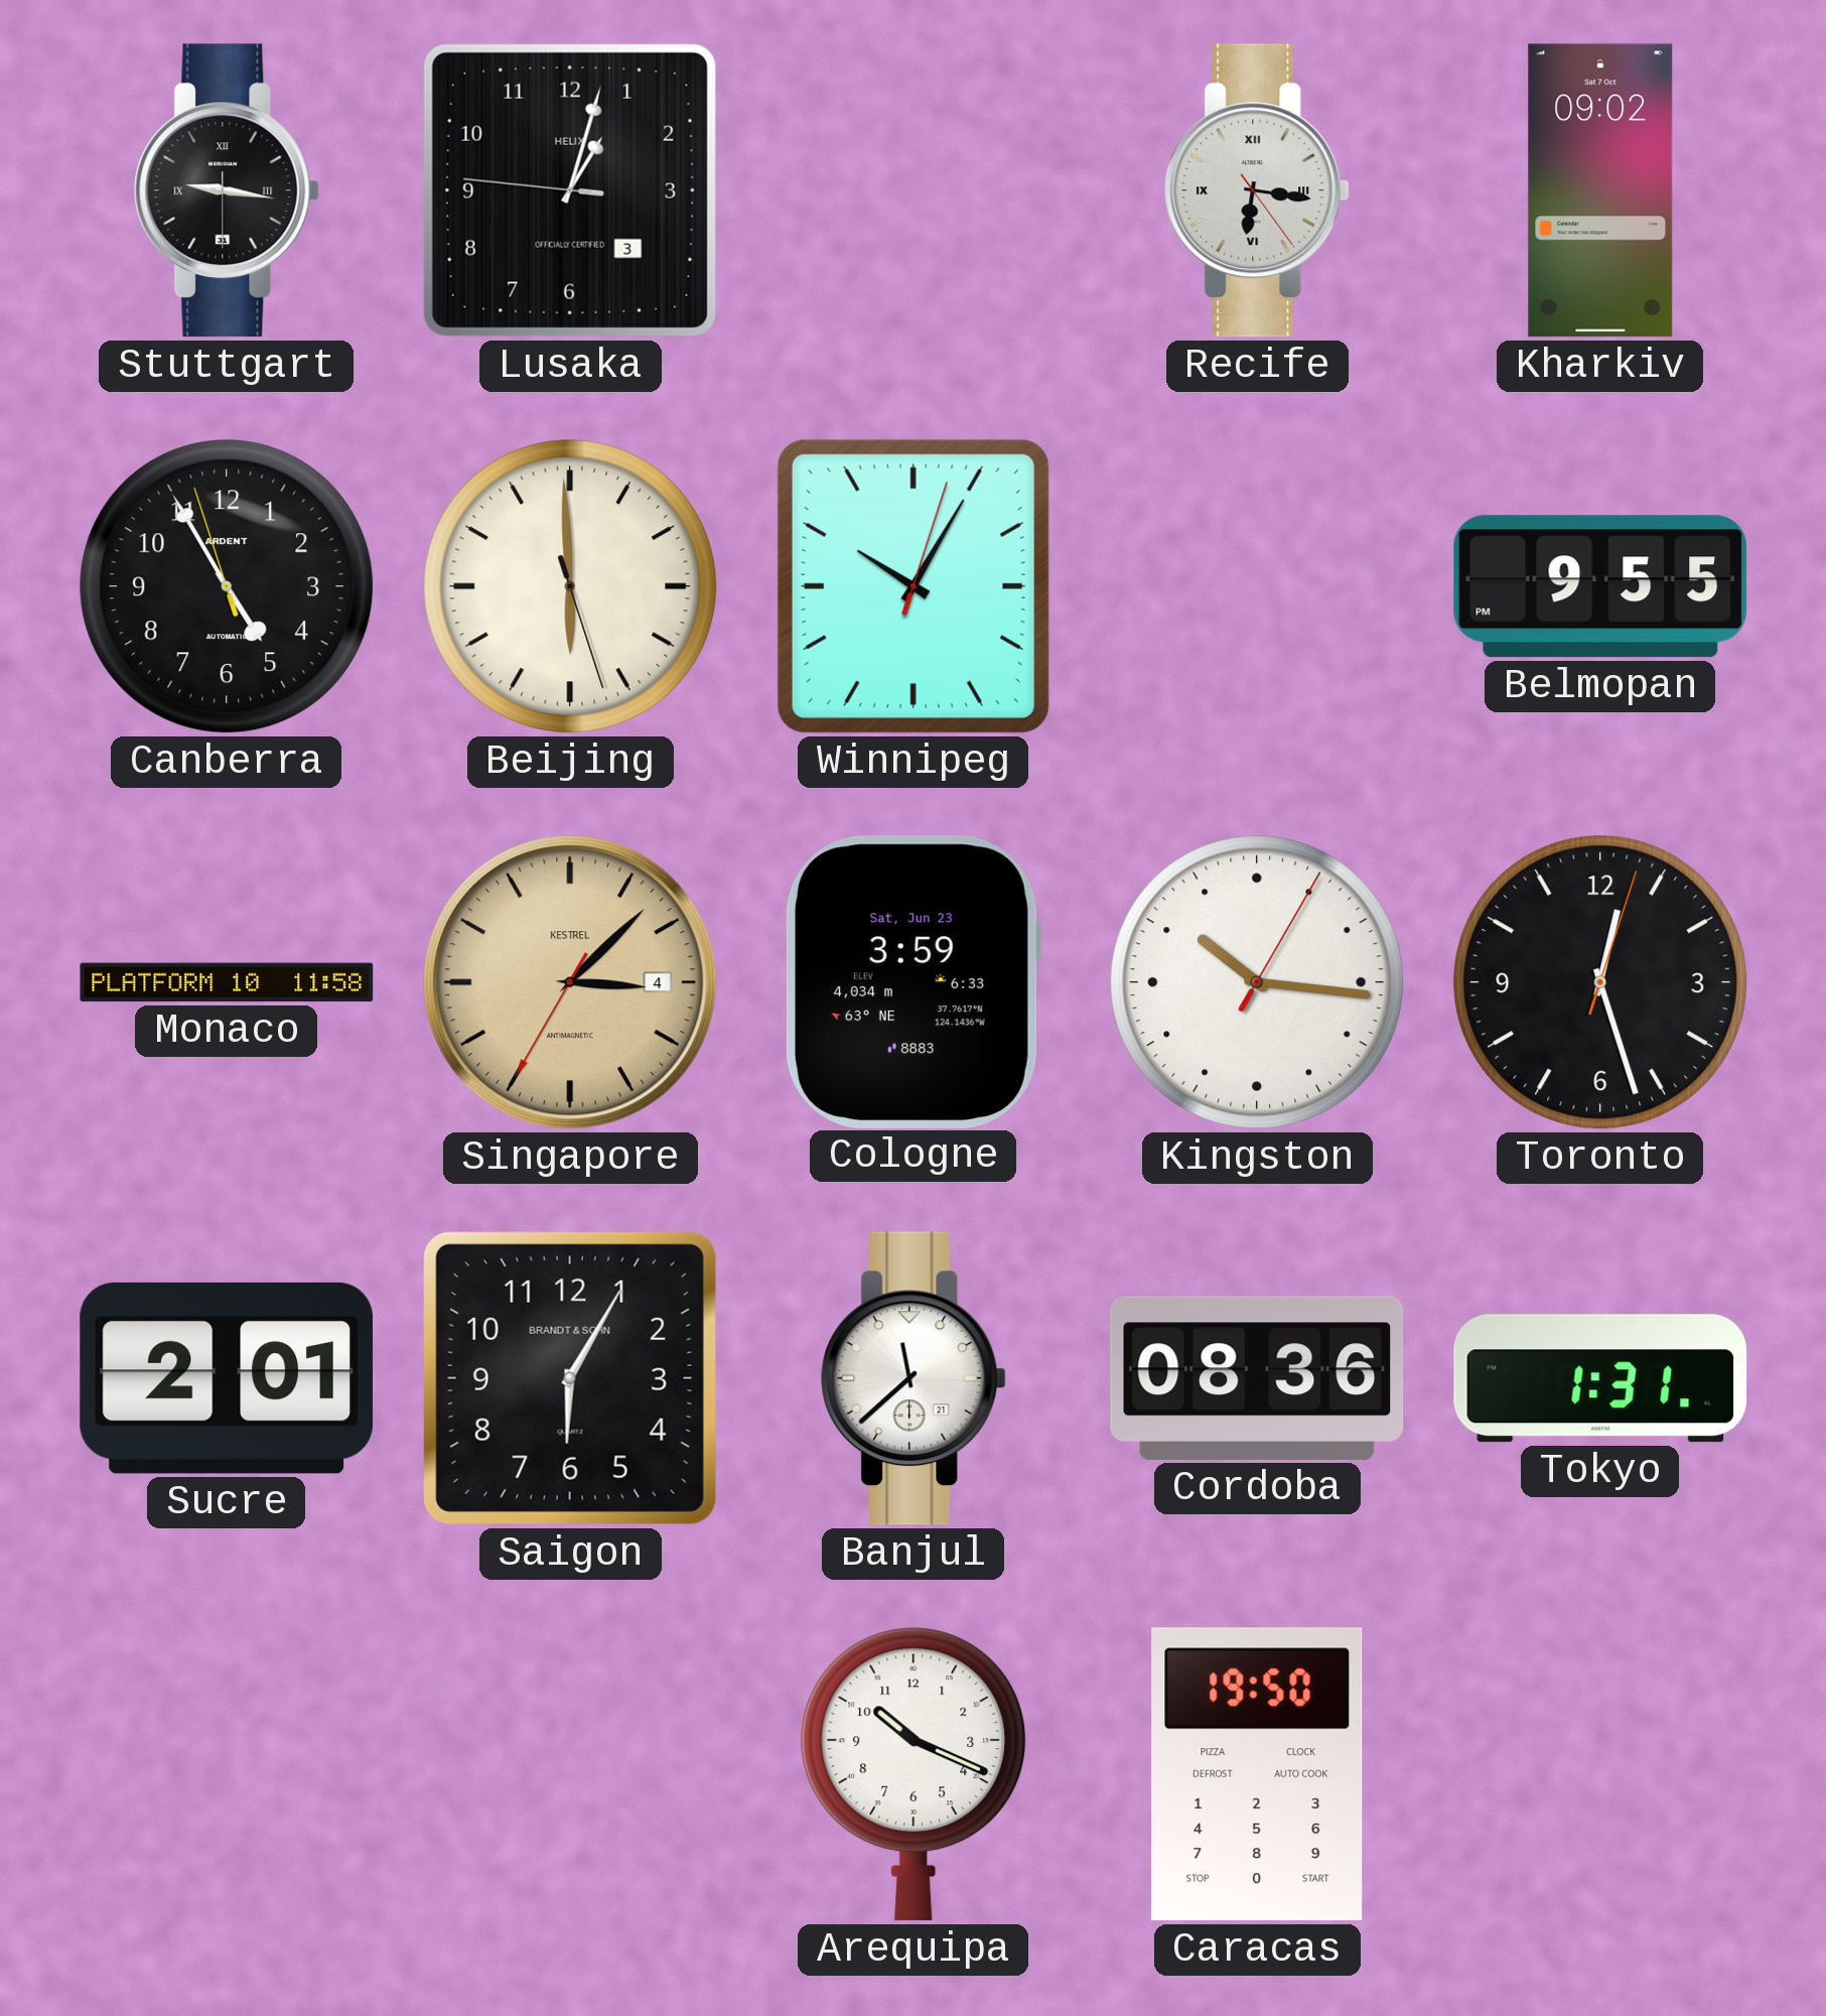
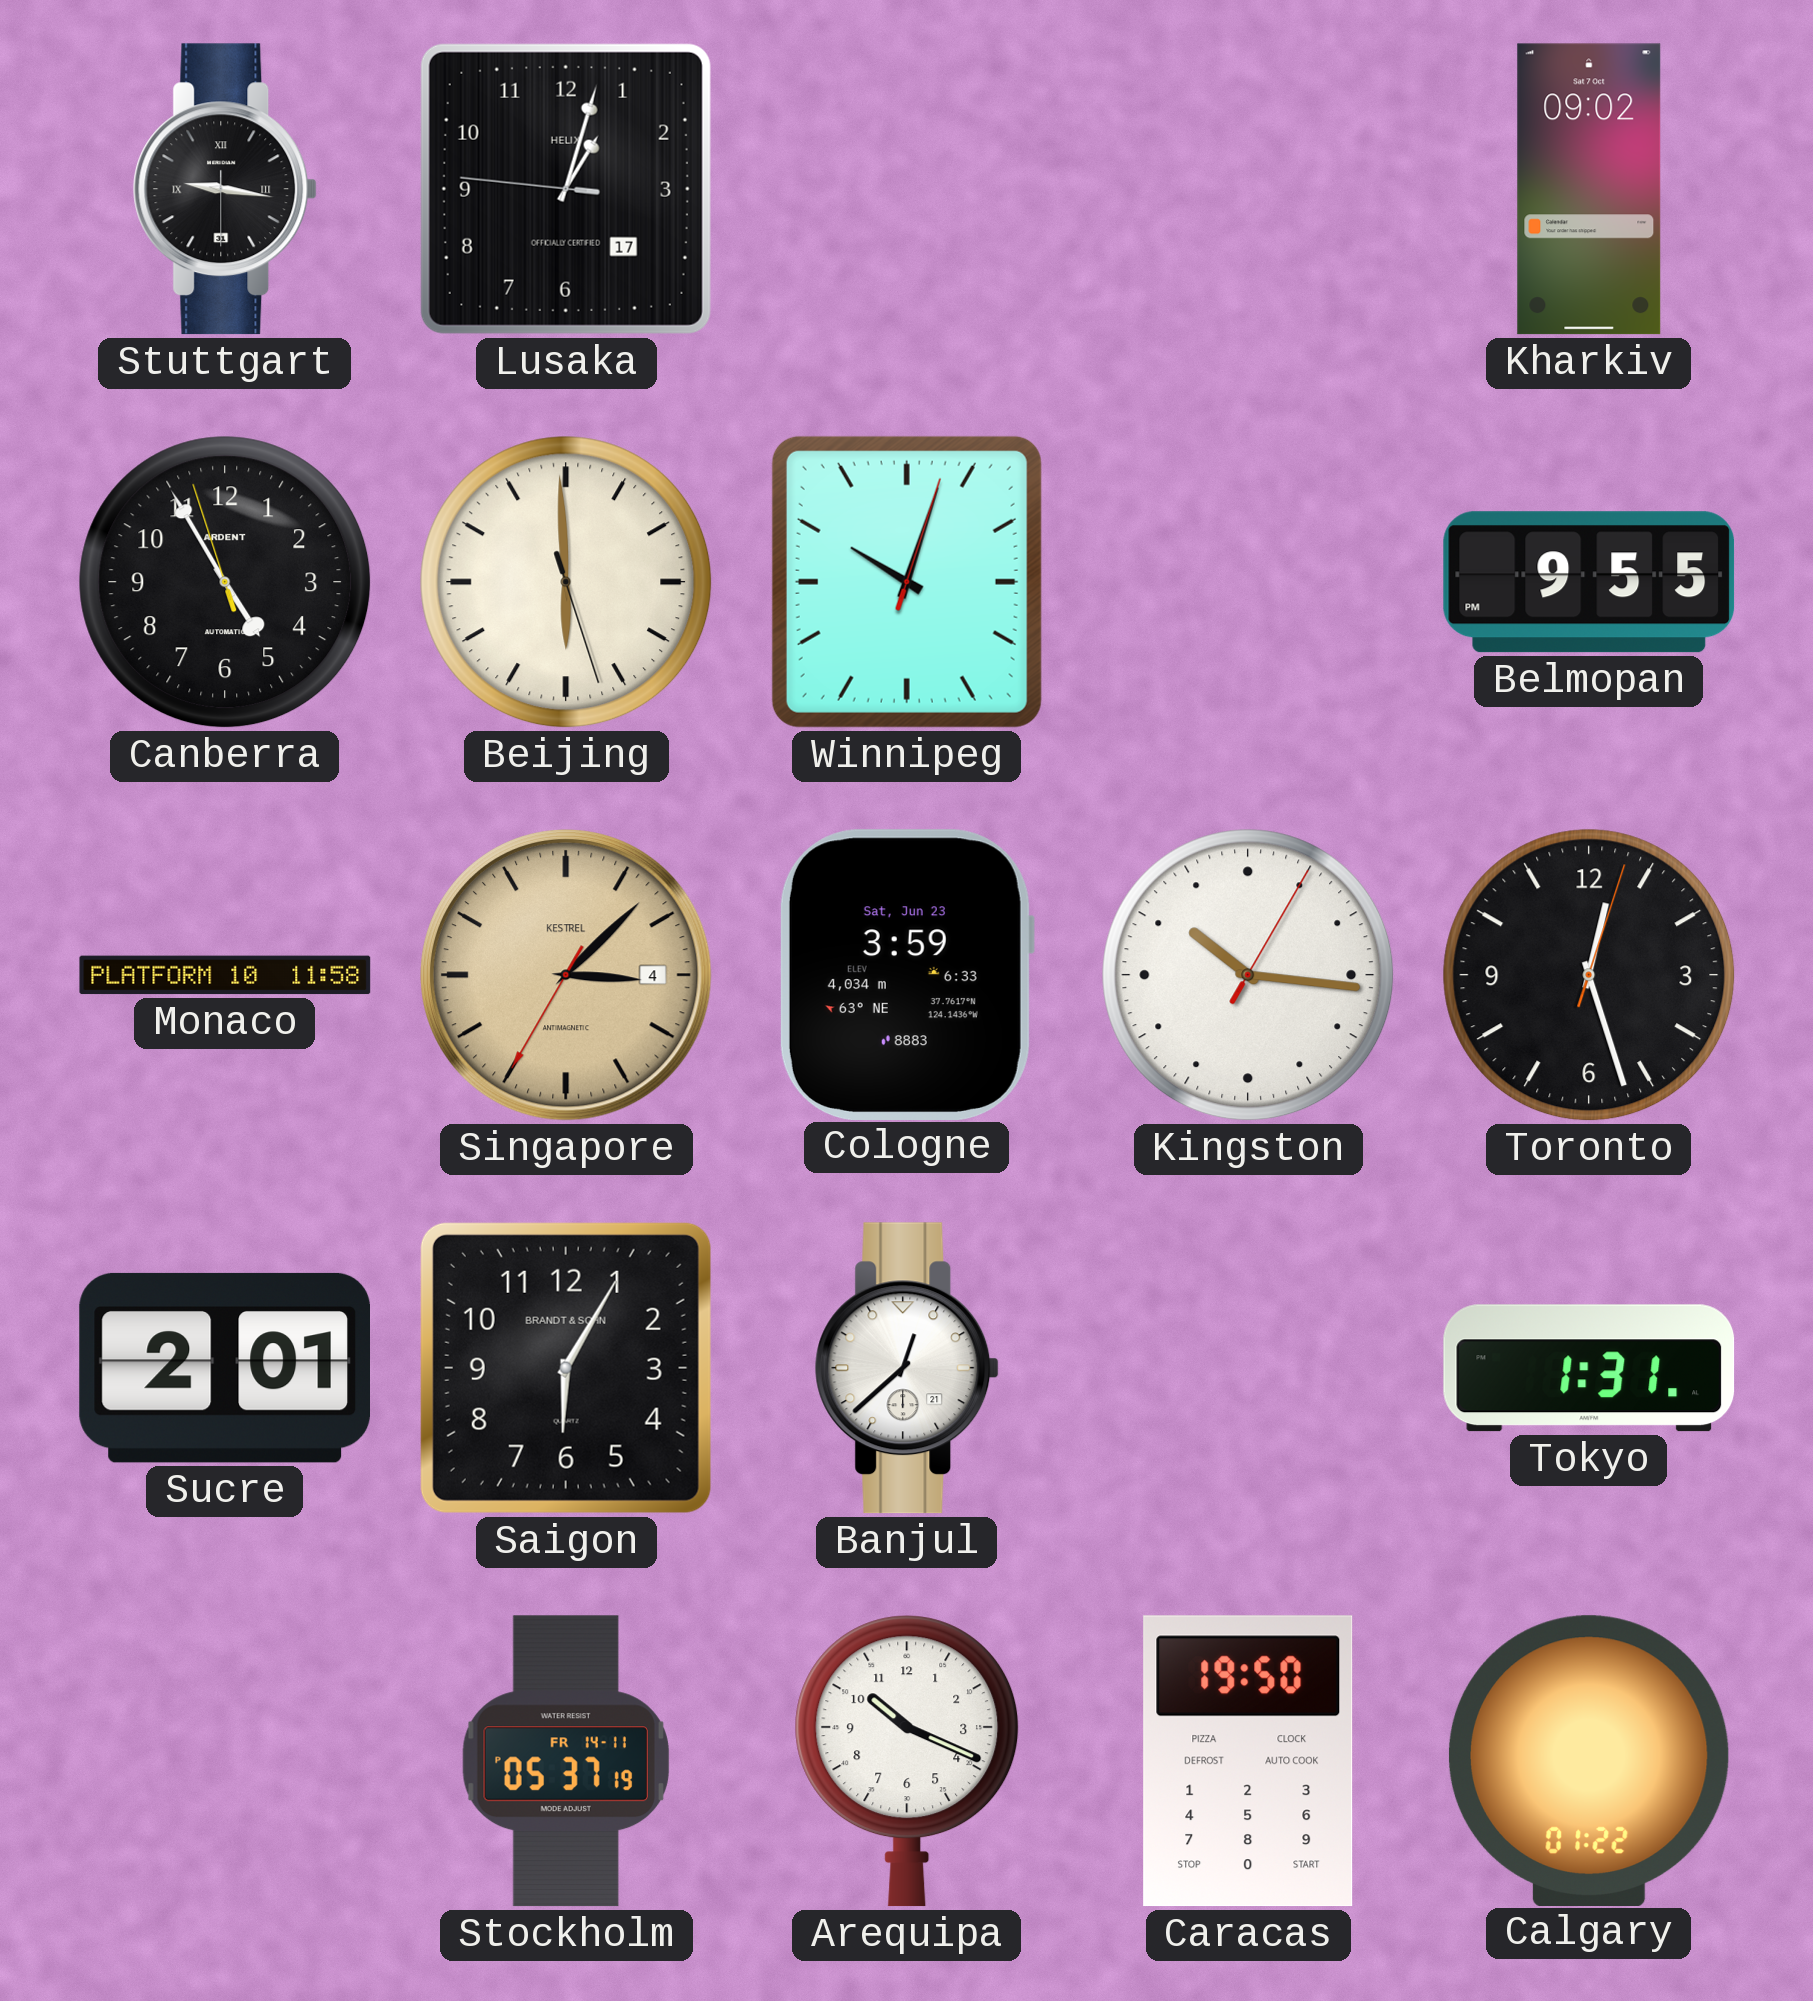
Lusaka date: 3 -> 17
Recife: 6:16 -> none
Winnipeg: 10:05 -> 10:03
Banjul: 11:38 -> 12:38
Cordoba: 08:36 -> none
Stockholm: none -> 05:37
Calgary: none -> 01:22
